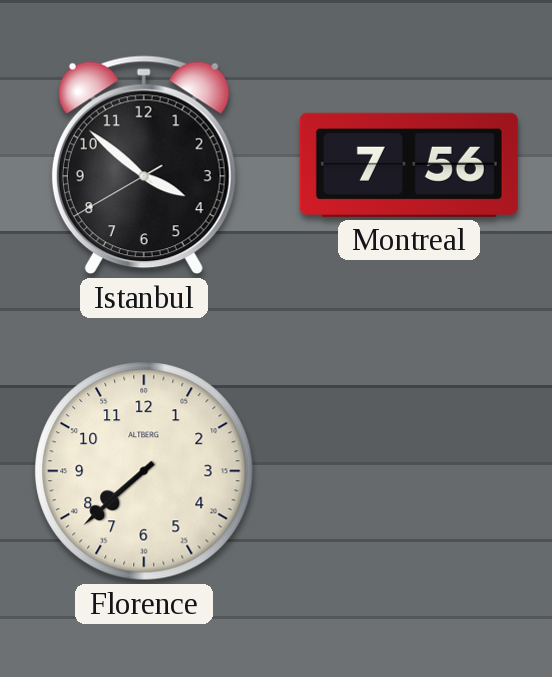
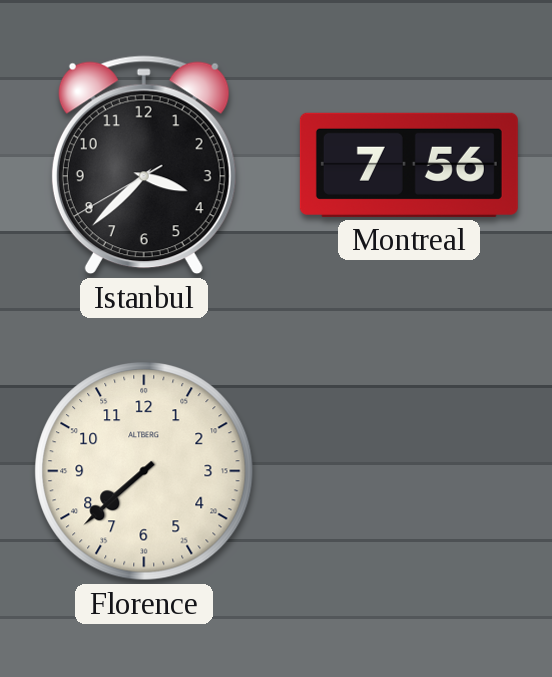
Istanbul: 3:51 -> 3:37
